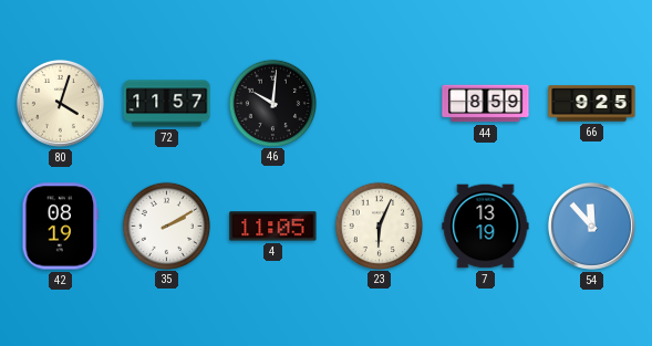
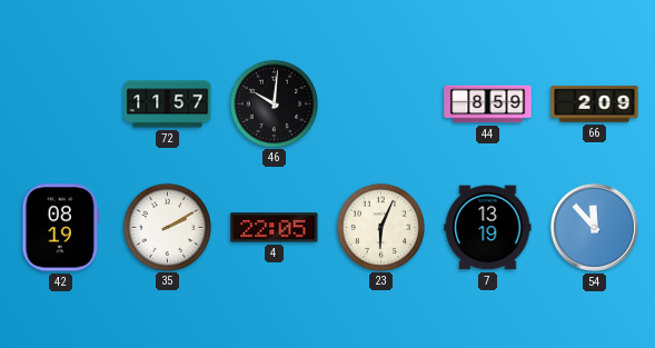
80: 4:03 -> none
66: 9:25 -> 2:09
4: 11:05 -> 22:05
